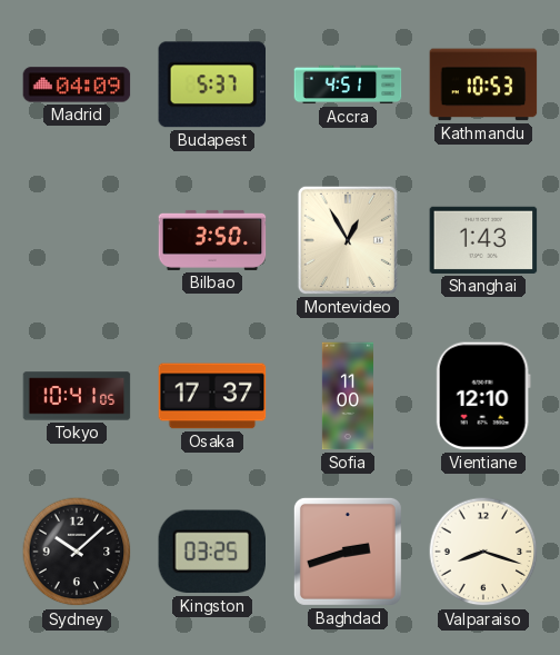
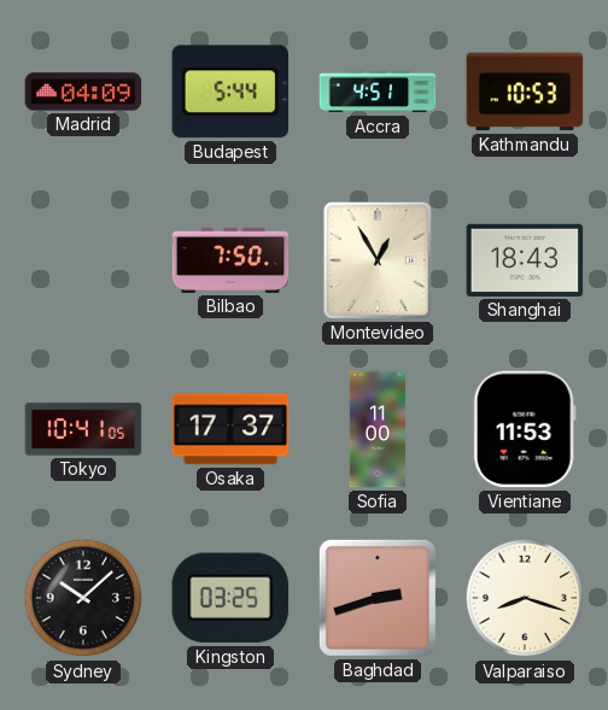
Budapest: 5:37 -> 5:44
Bilbao: 3:50 -> 7:50
Shanghai: 1:43 -> 18:43
Vientiane: 12:10 -> 11:53
